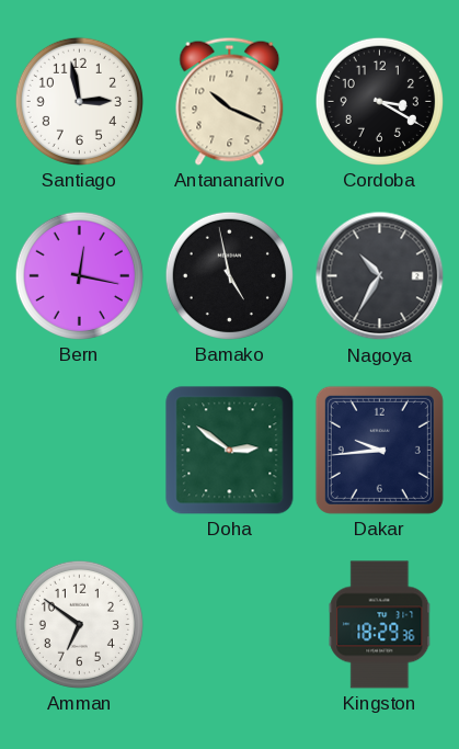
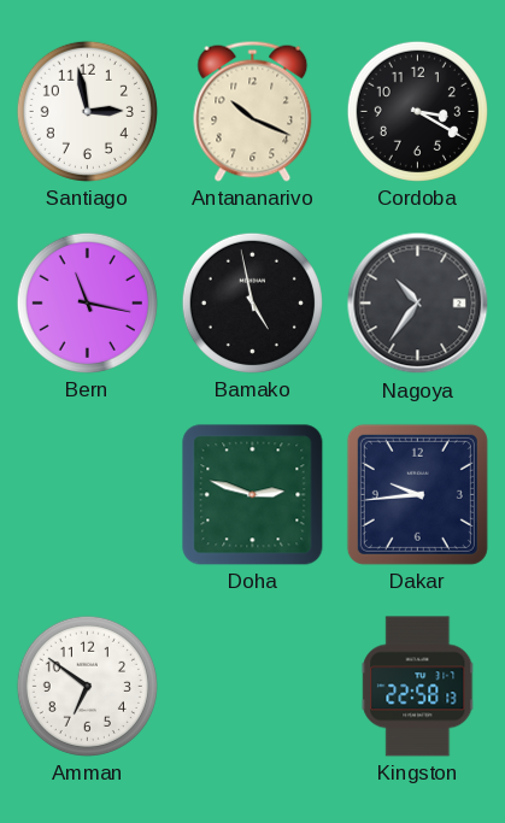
Bern: 12:17 -> 11:17
Nagoya: 10:35 -> 10:36
Doha: 2:51 -> 2:48
Kingston: 18:29 -> 22:58
